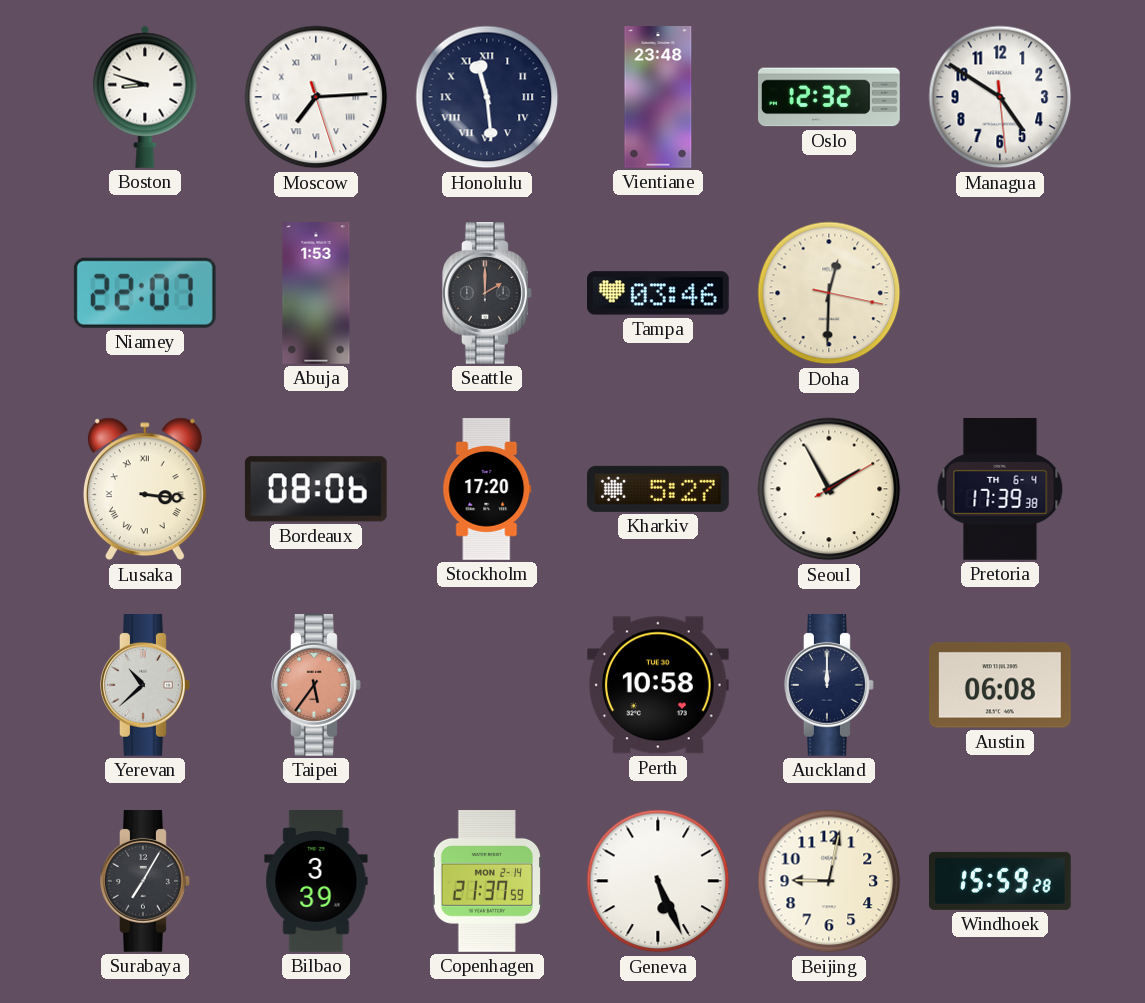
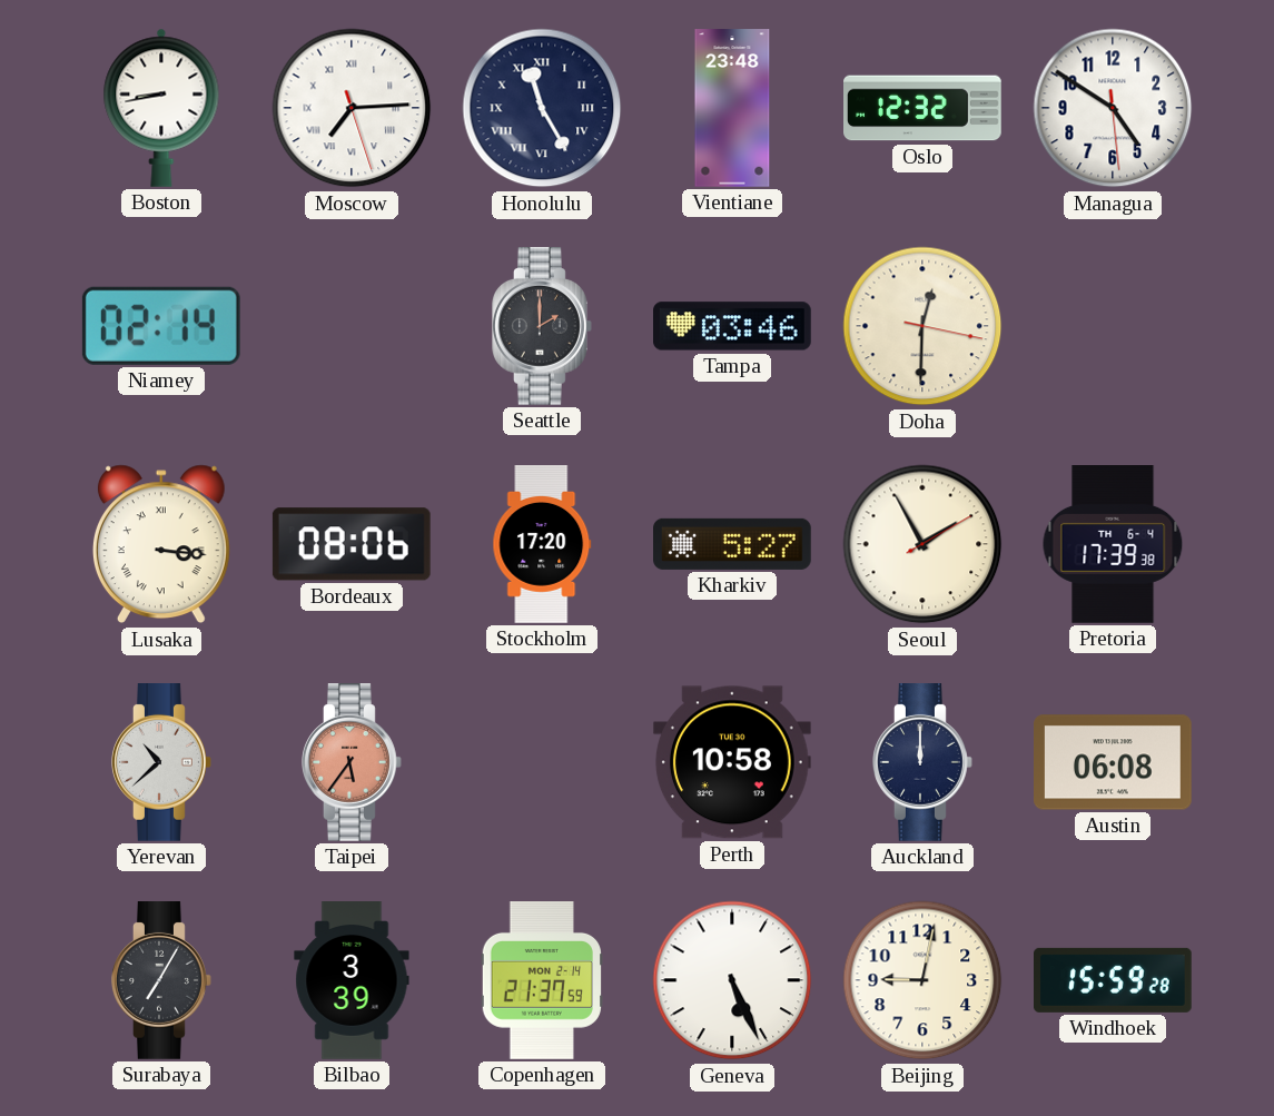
Boston: 8:48 -> 8:43
Honolulu: 11:29 -> 11:25
Niamey: 22:07 -> 02:14
Abuja: 1:53 -> none
